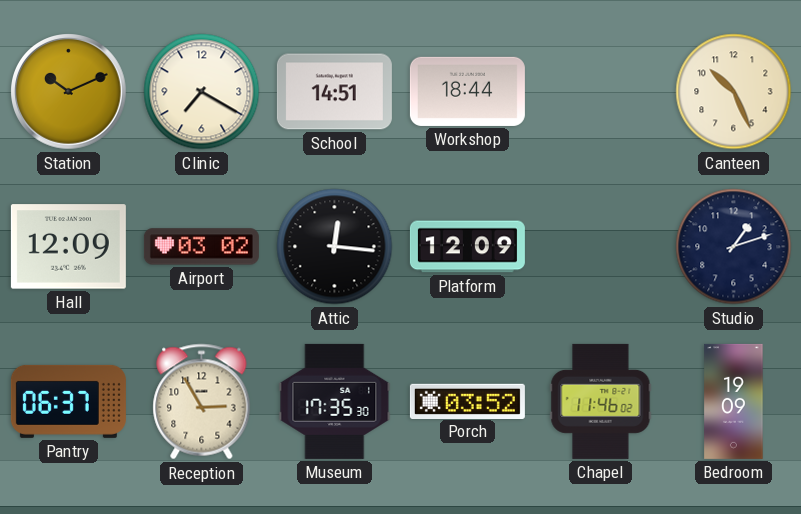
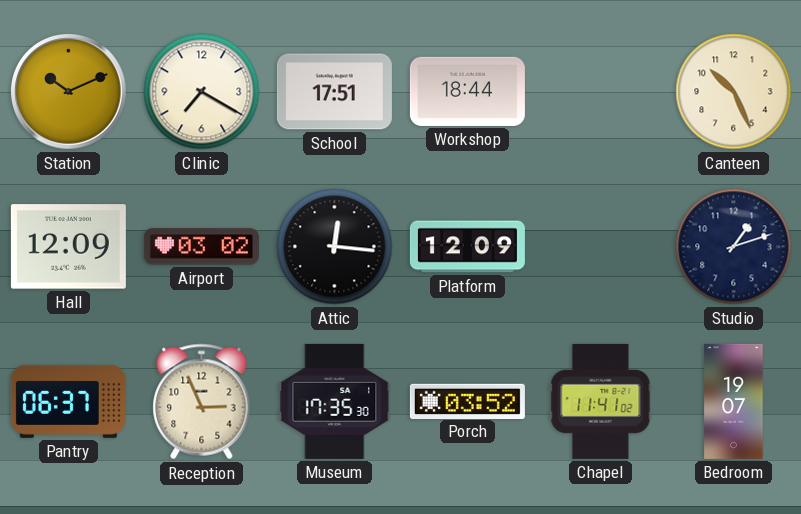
School: 14:51 -> 17:51
Reception: 2:55 -> 2:56
Chapel: 11:46 -> 11:41
Bedroom: 19:09 -> 19:07
